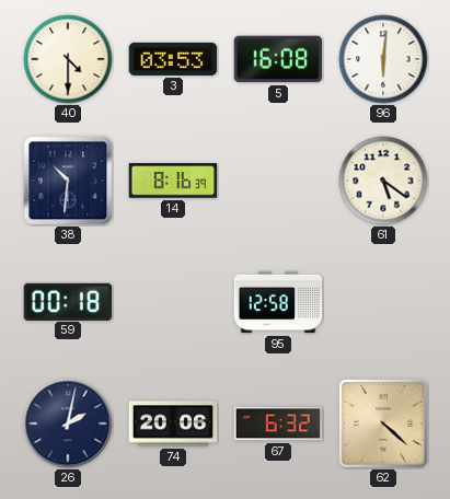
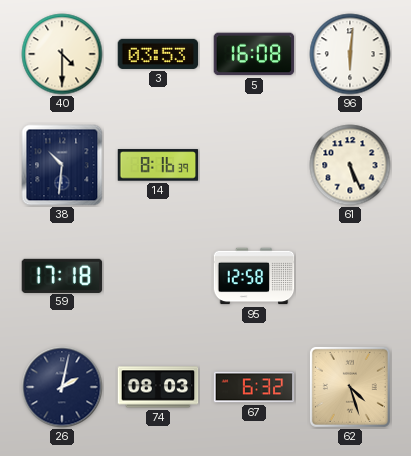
61: 5:21 -> 5:26
59: 00:18 -> 17:18
74: 20:06 -> 08:03
62: 4:22 -> 4:27
